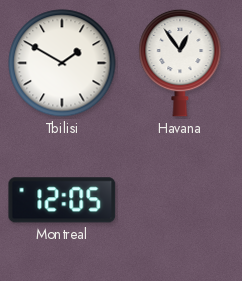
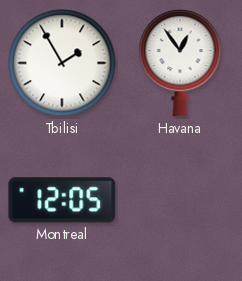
Tbilisi: 1:50 -> 1:55
